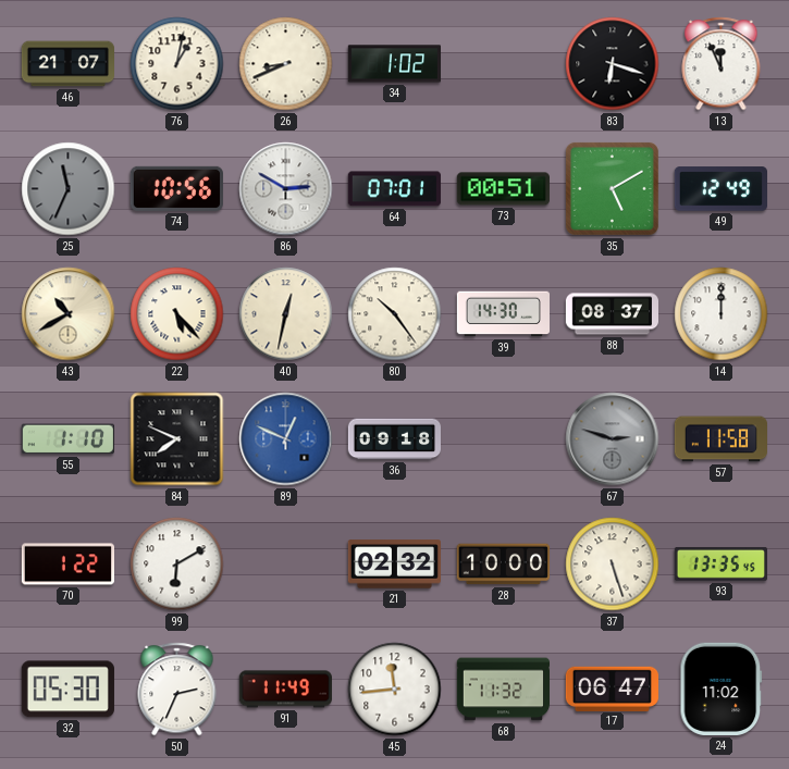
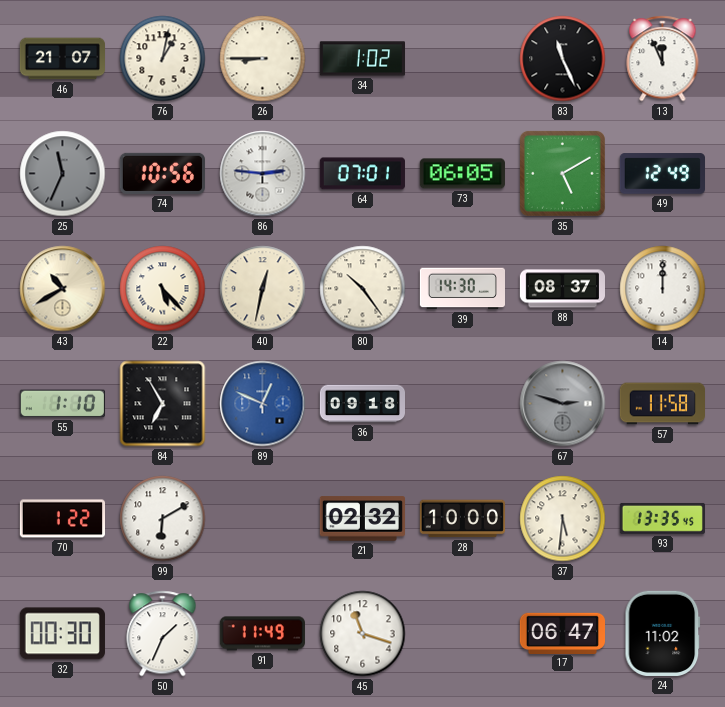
26: 8:41 -> 8:45
83: 6:18 -> 11:26
86: 2:50 -> 2:46
73: 00:51 -> 06:05
84: 7:49 -> 6:55
37: 5:27 -> 5:31
32: 05:30 -> 00:30
50: 2:34 -> 1:34
45: 11:44 -> 11:18
68: 11:32 -> none
